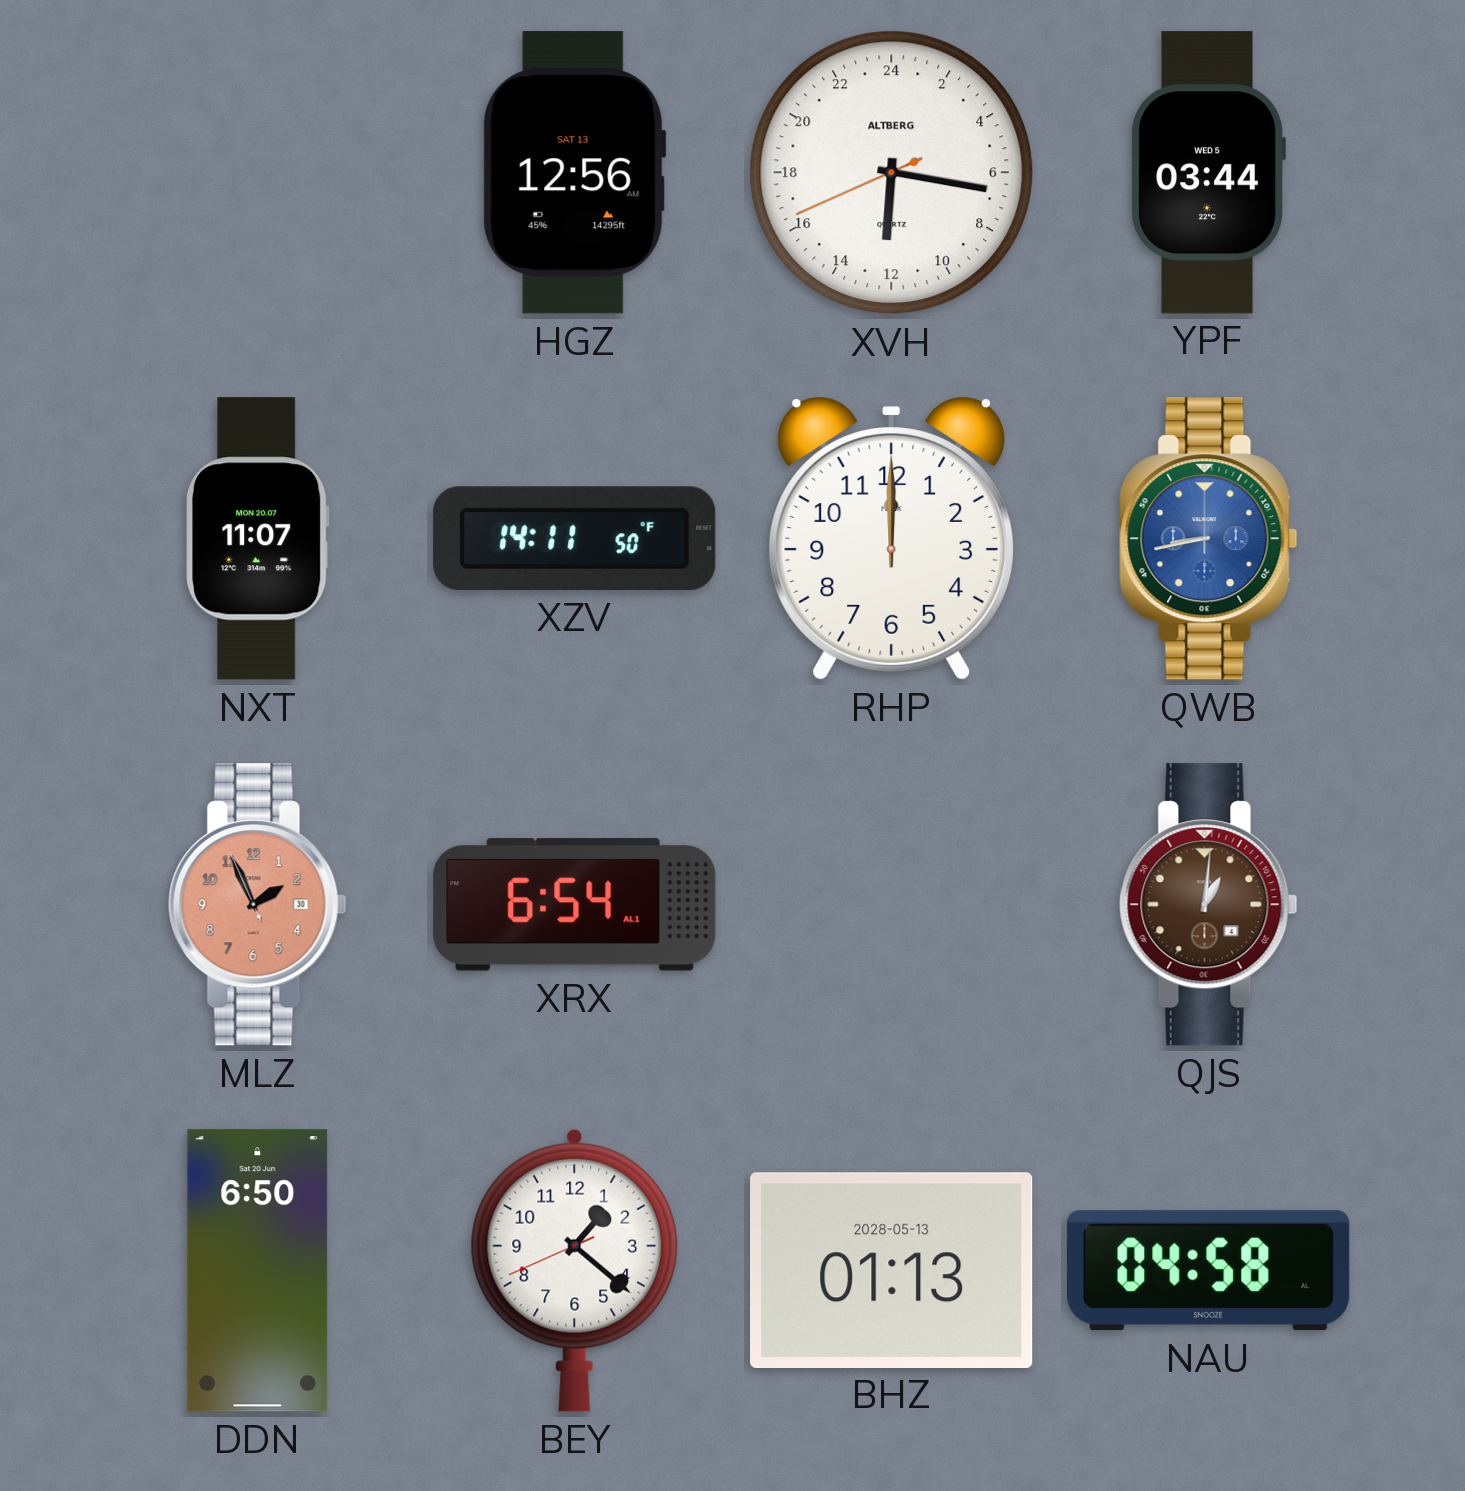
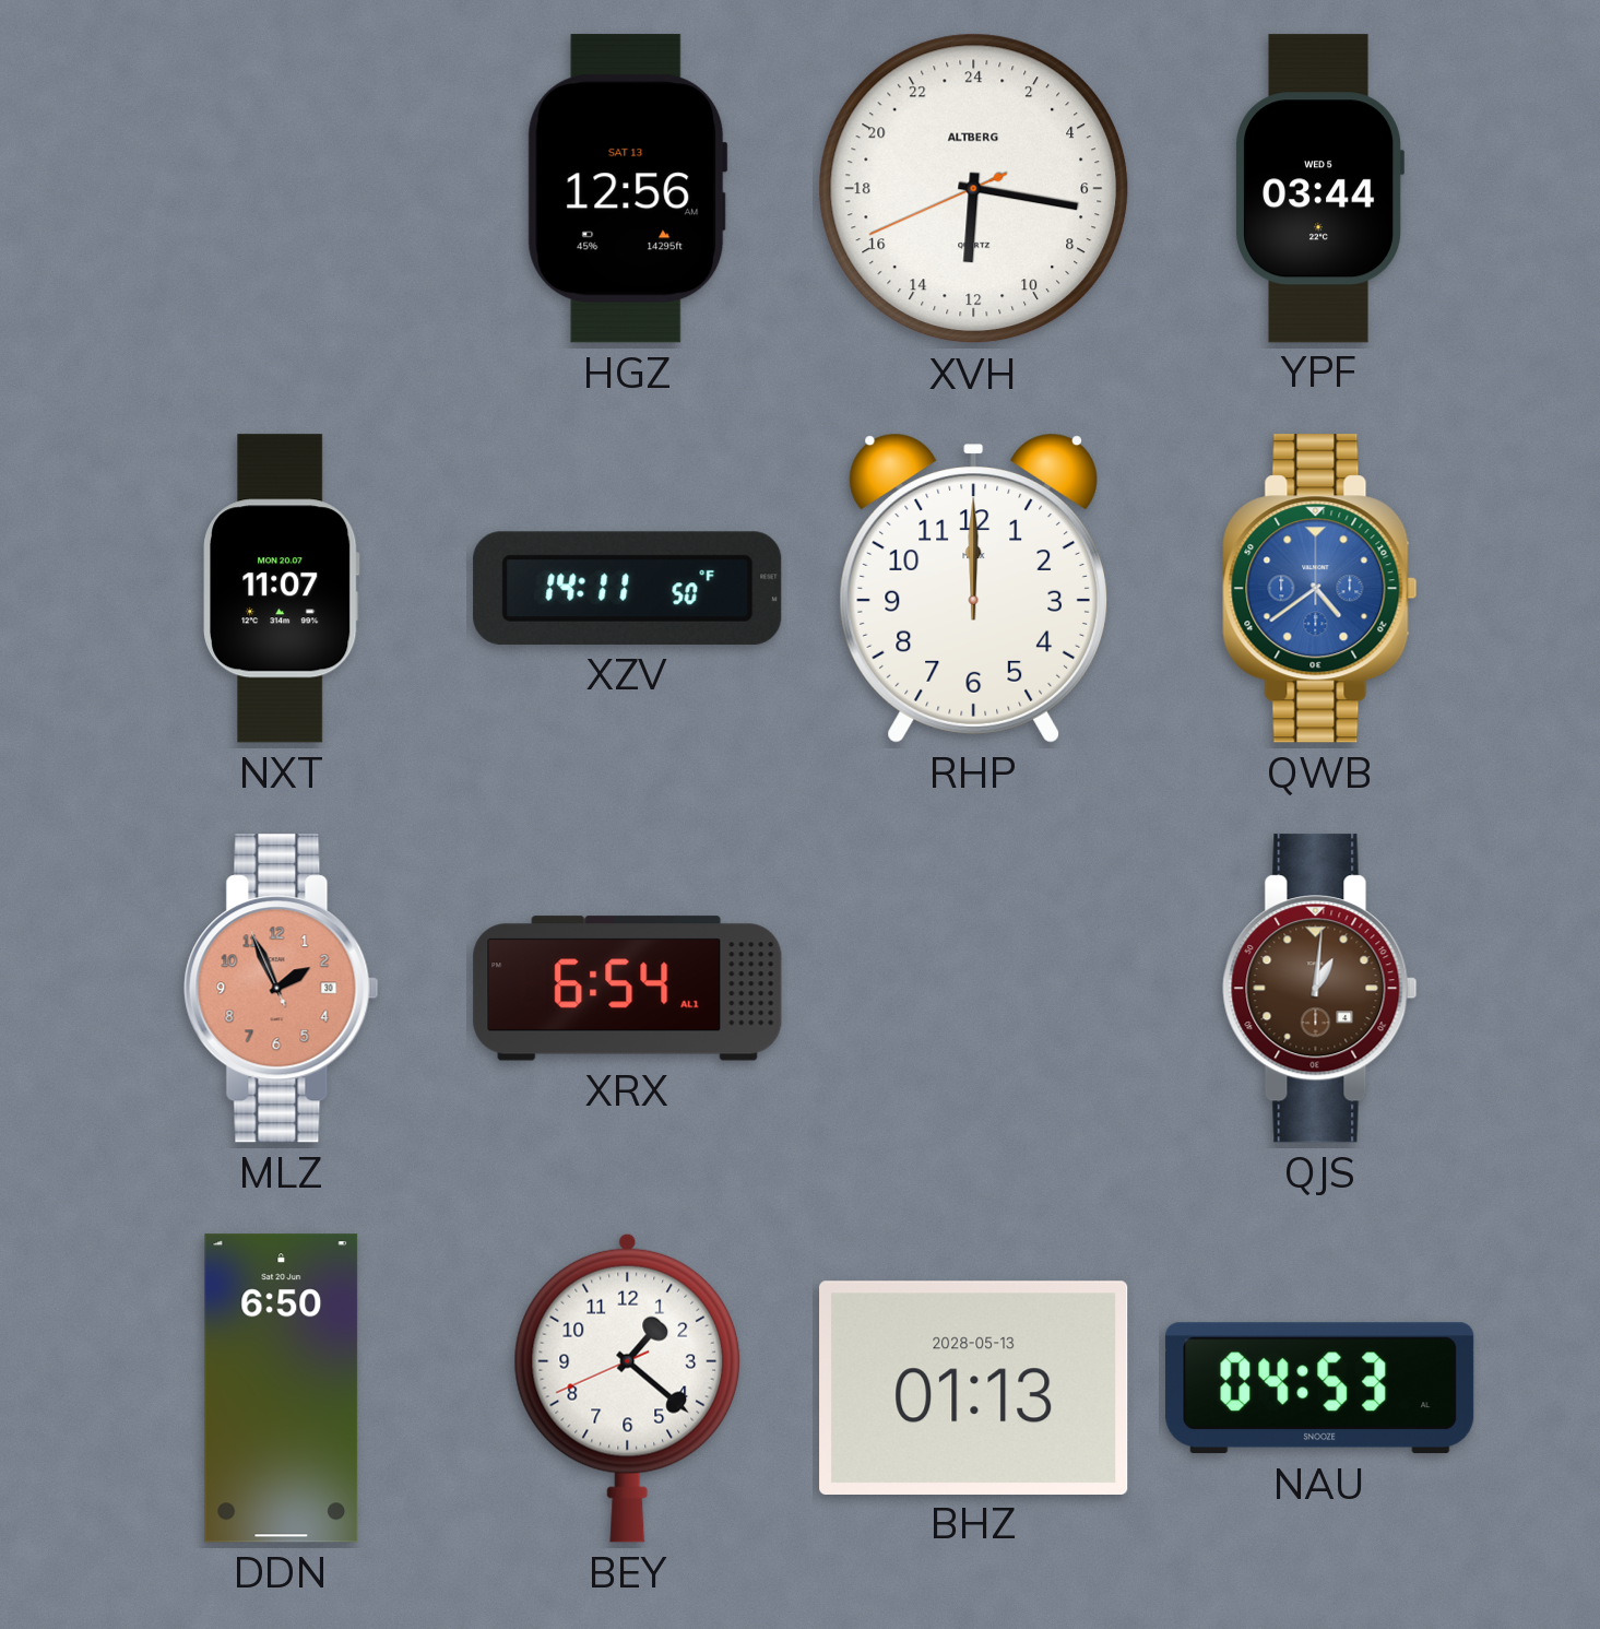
QWB: 8:43 -> 4:39
NAU: 04:58 -> 04:53
